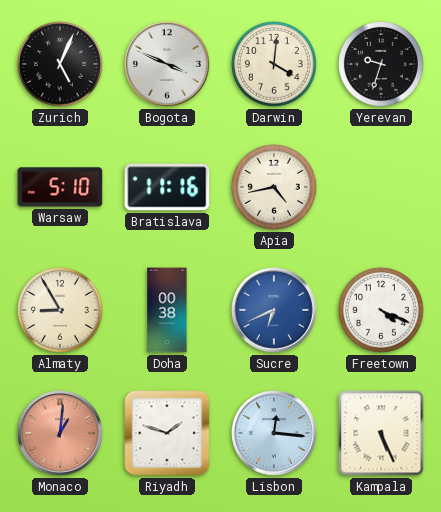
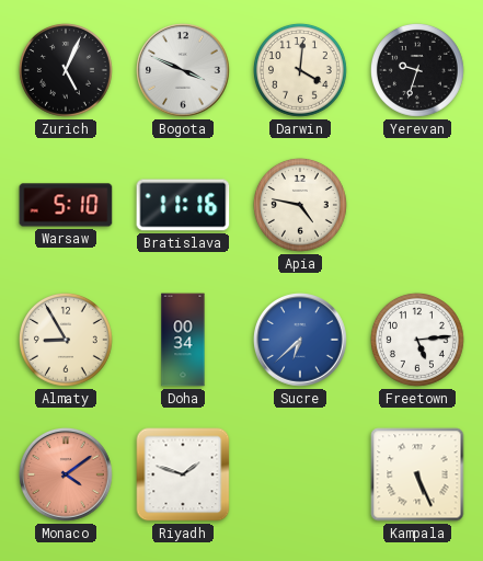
Apia: 4:43 -> 4:47
Doha: 00:38 -> 00:34
Sucre: 6:41 -> 6:38
Freetown: 4:19 -> 5:14
Monaco: 1:01 -> 4:09
Lisbon: 12:16 -> none
